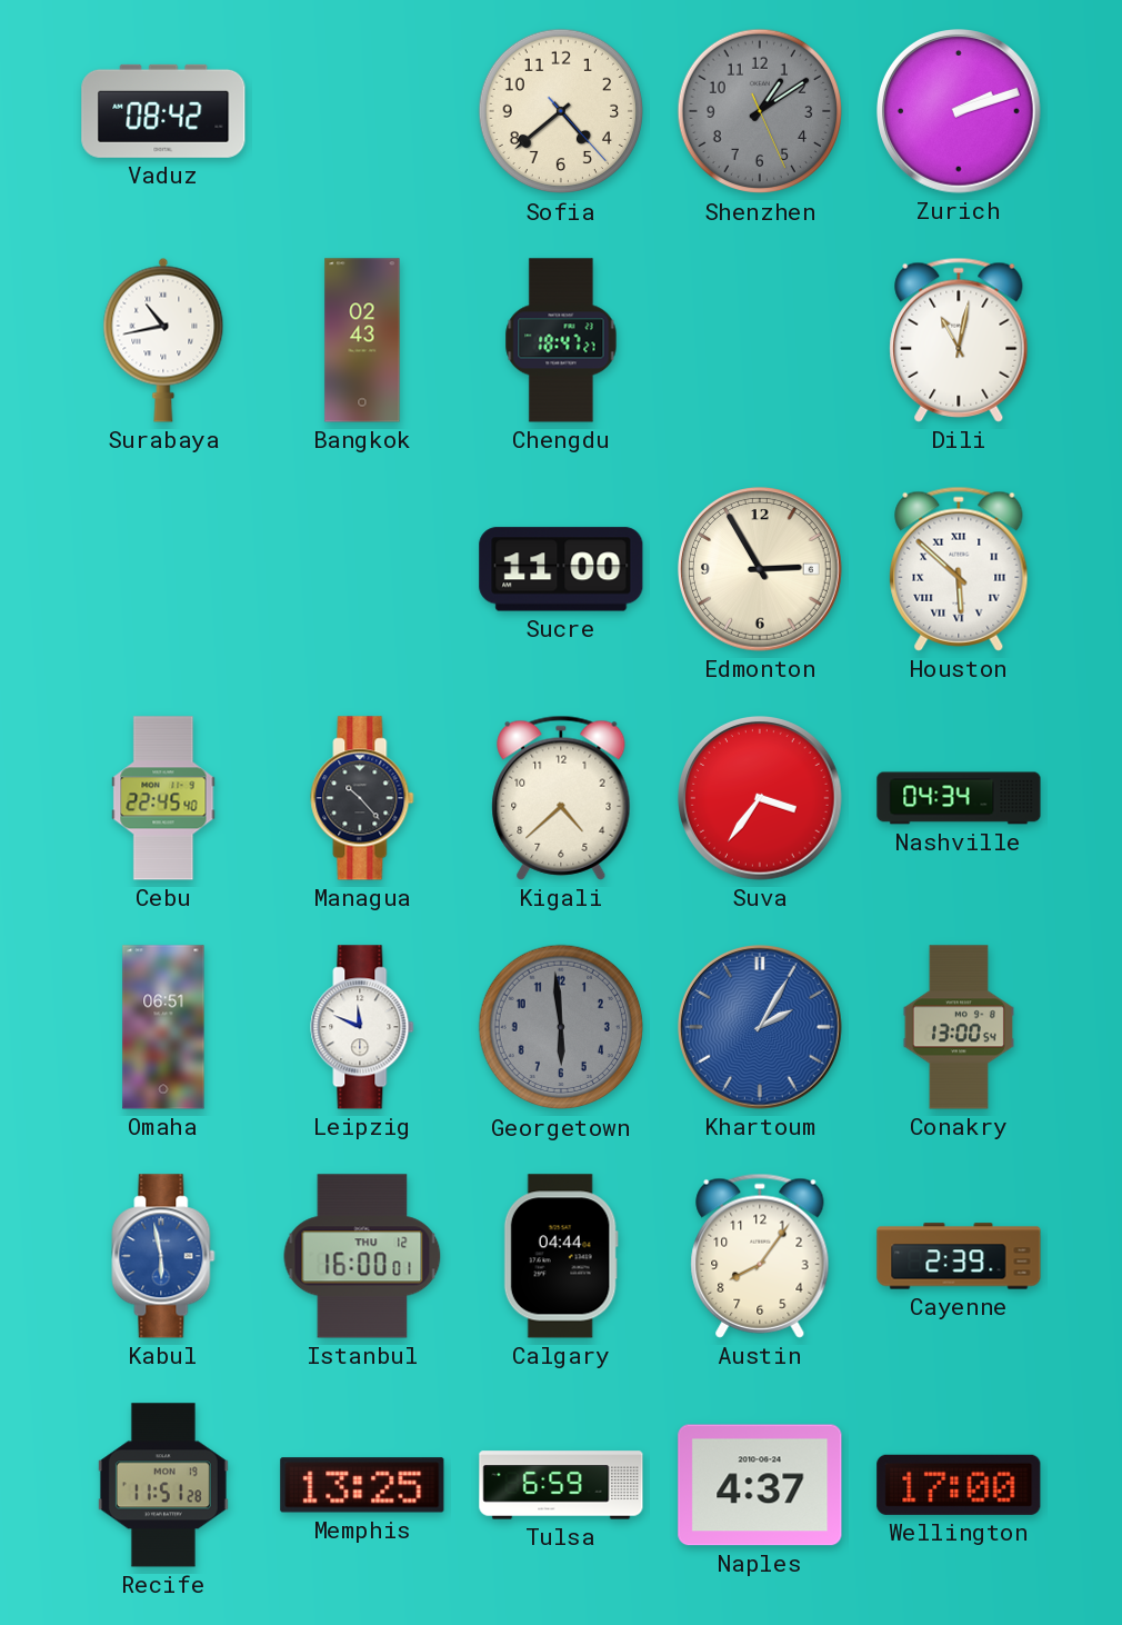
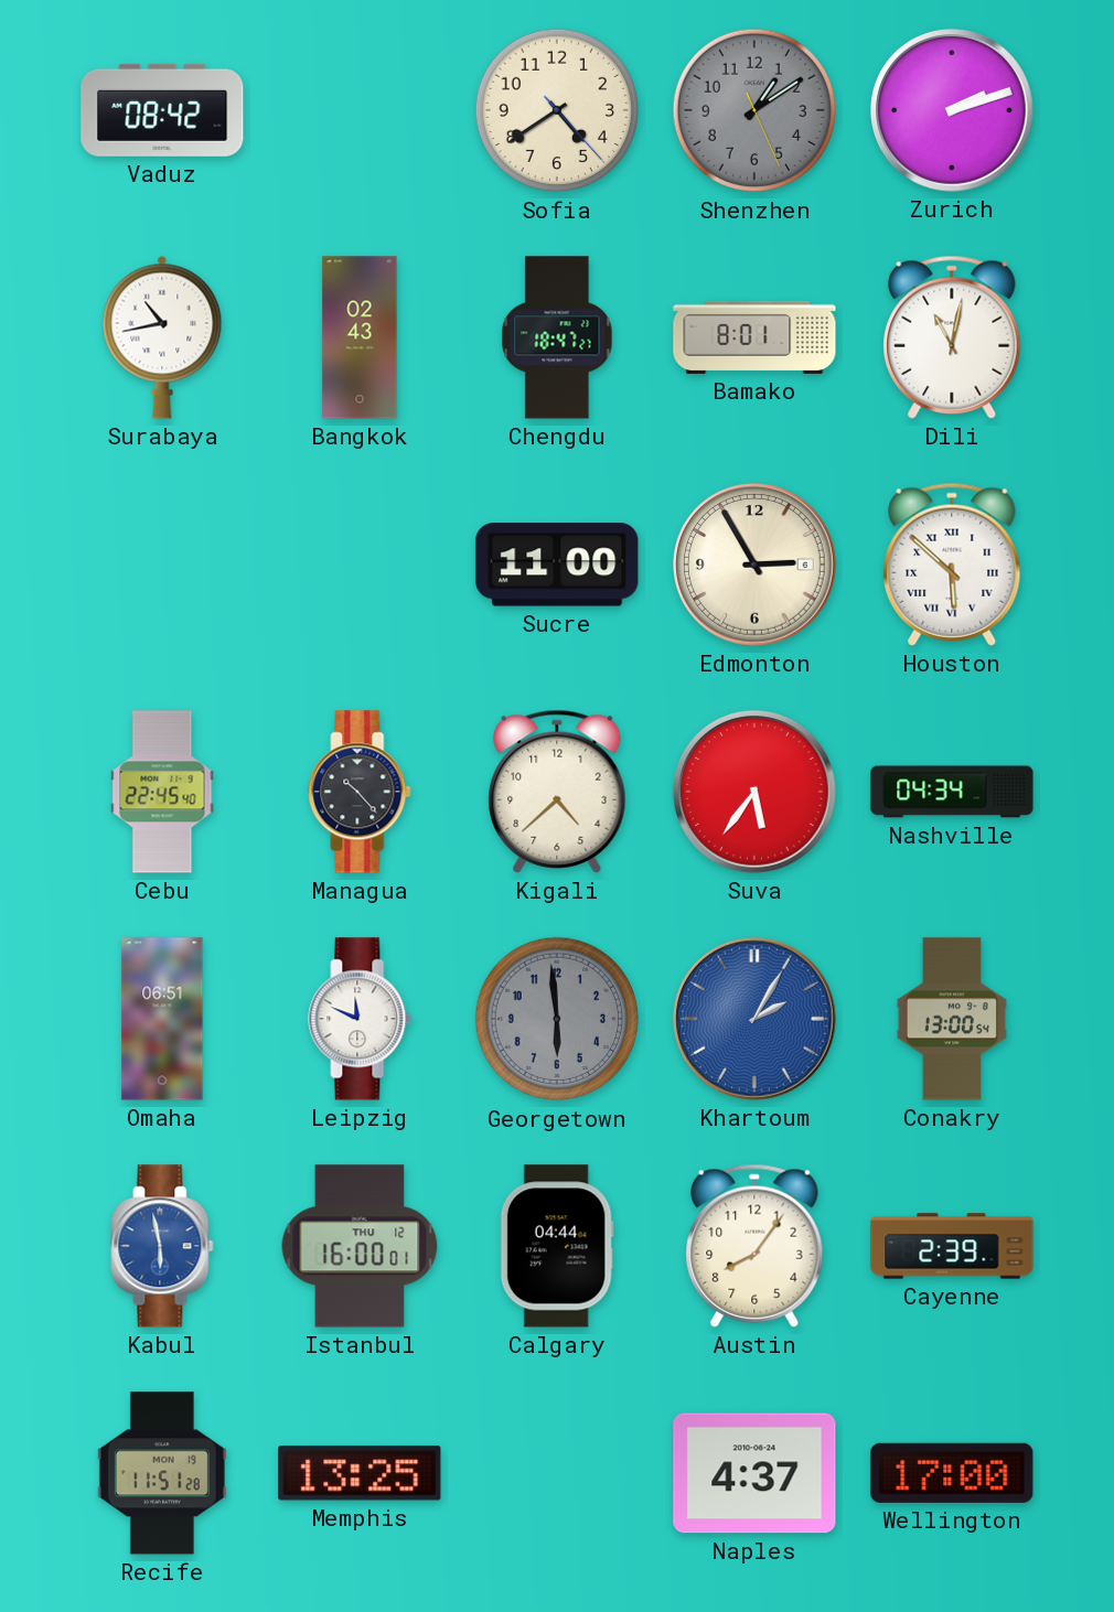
Sofia: 4:38 -> 4:39
Bamako: none -> 8:01
Suva: 3:36 -> 5:36
Tulsa: 6:59 -> none
